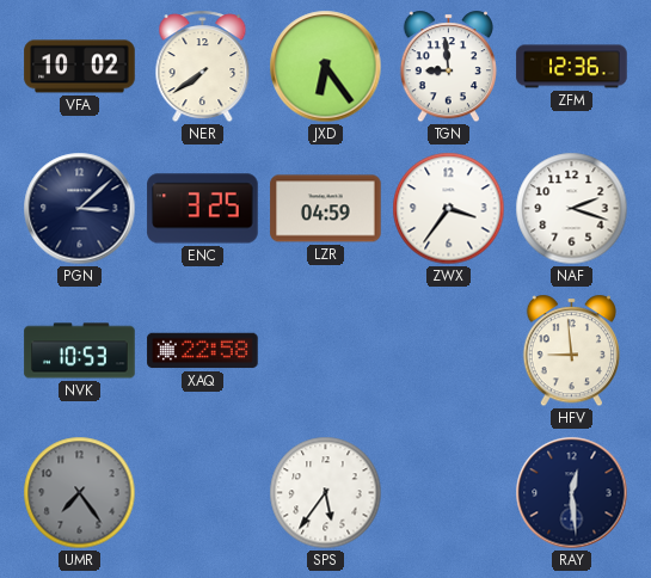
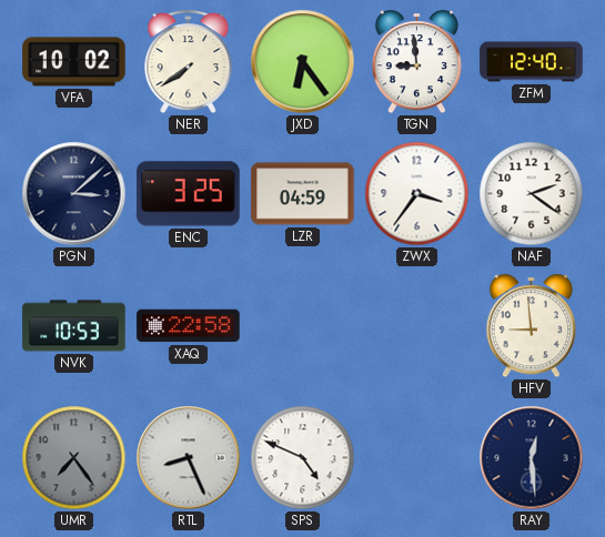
ZFM: 12:36 -> 12:40
NAF: 2:18 -> 2:21
RTL: none -> 8:26
SPS: 5:36 -> 4:49
